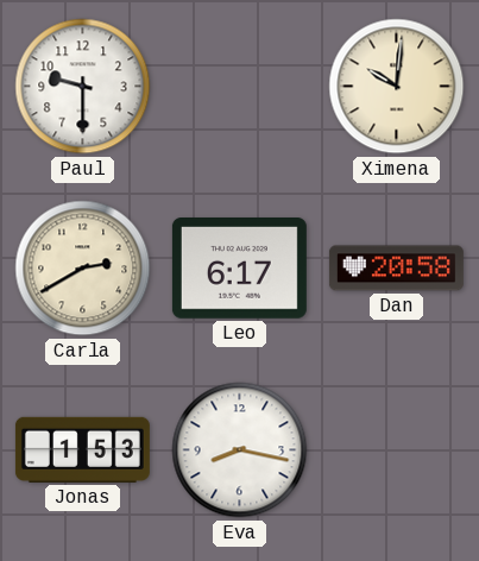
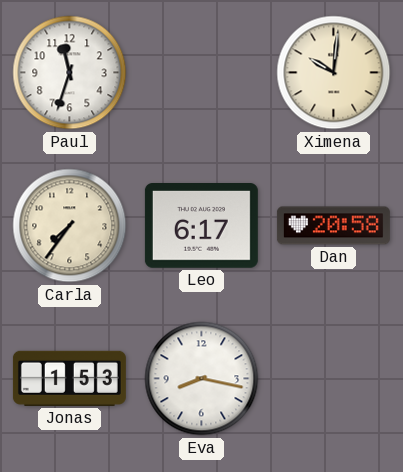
Paul: 9:30 -> 11:33
Carla: 2:40 -> 7:36
